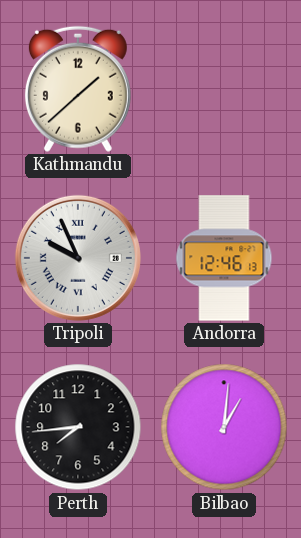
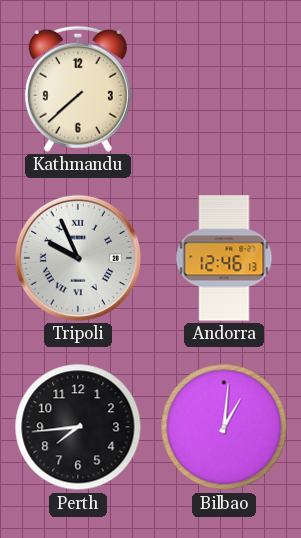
Kathmandu: 1:38 -> 7:38
